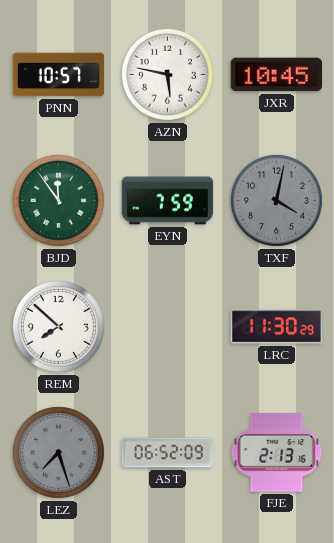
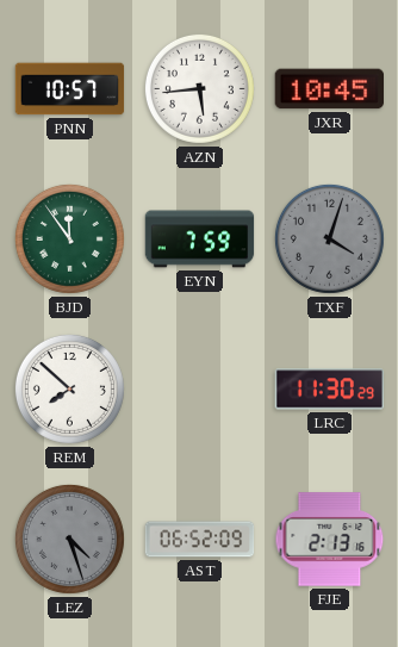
AZN: 5:47 -> 5:44
TXF: 4:02 -> 4:03
LEZ: 7:27 -> 4:27
